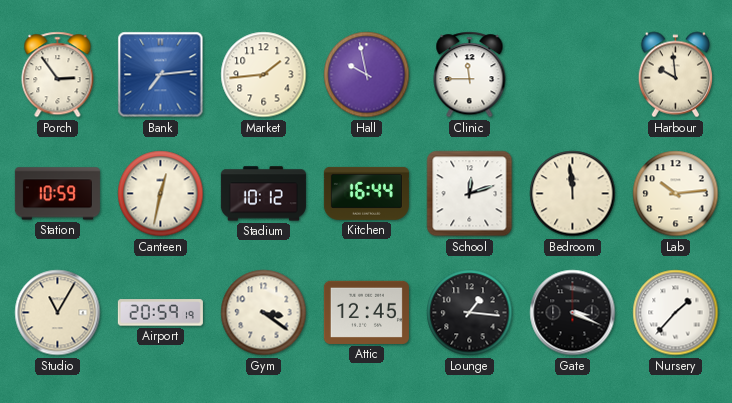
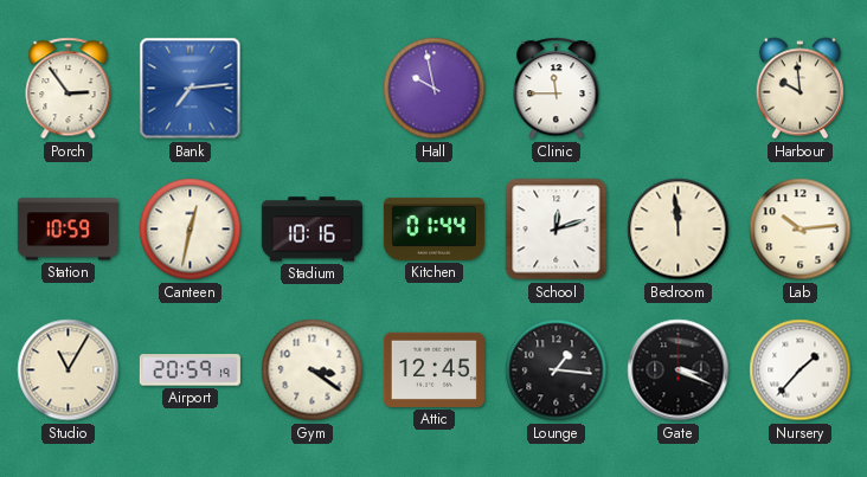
Market: 1:44 -> none
Stadium: 10:12 -> 10:16
Kitchen: 16:44 -> 01:44
